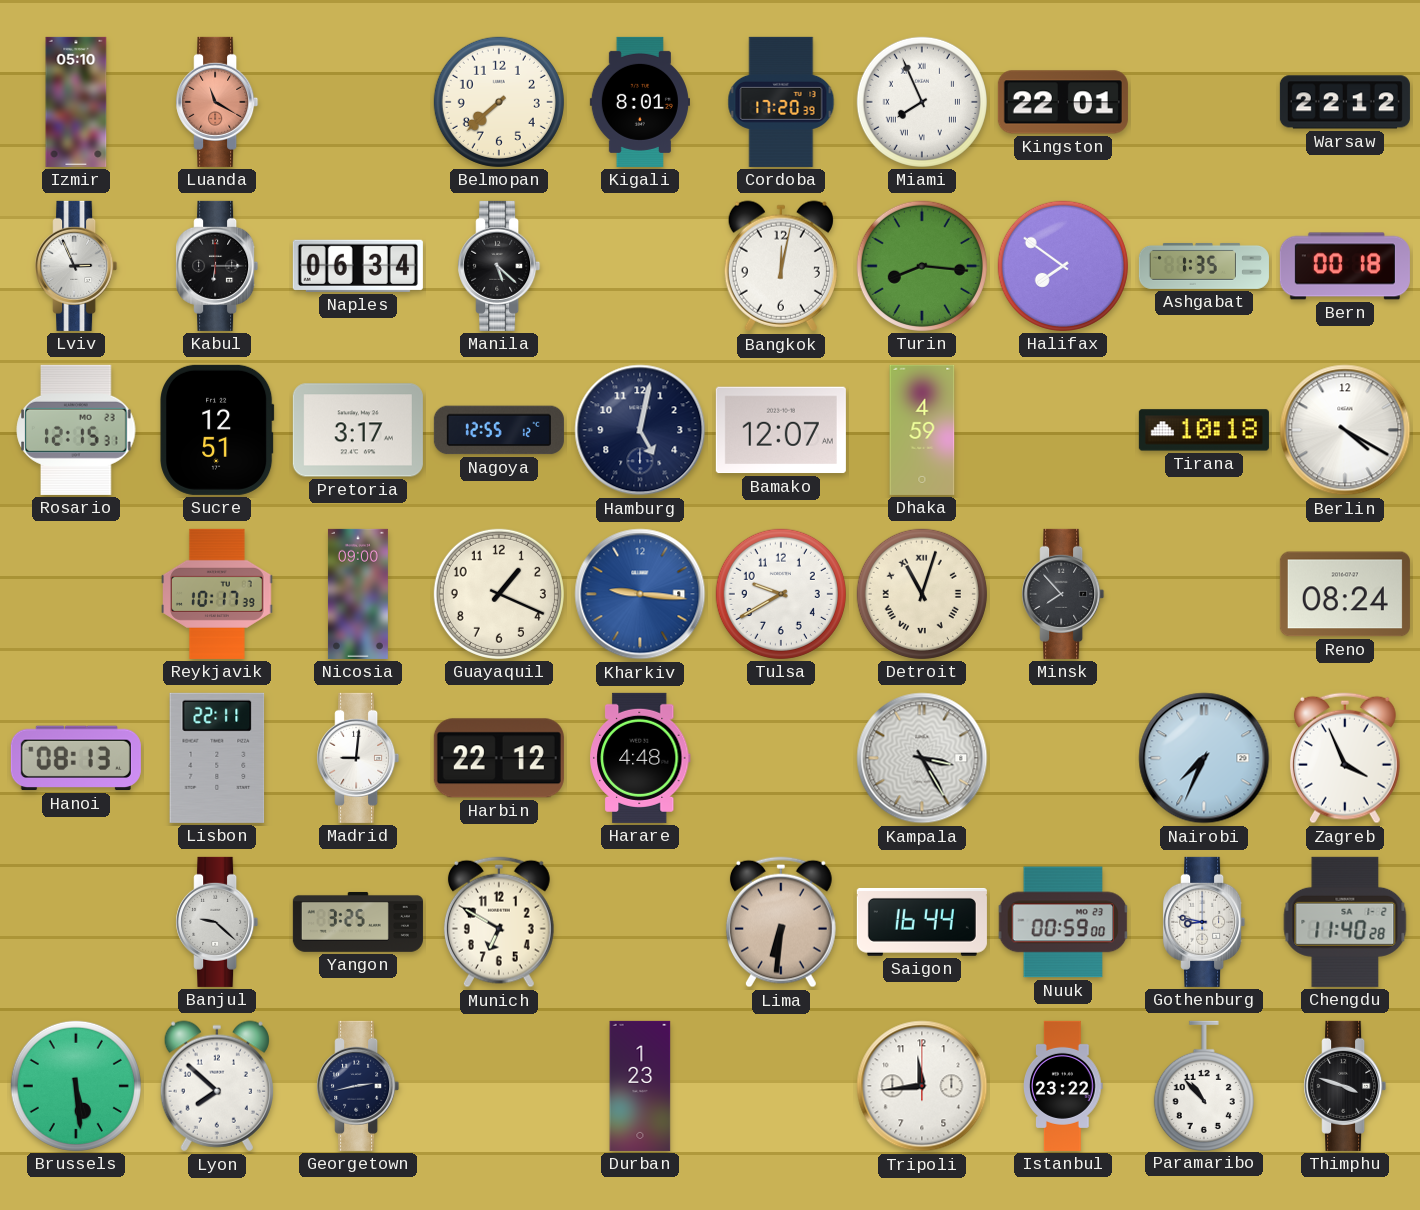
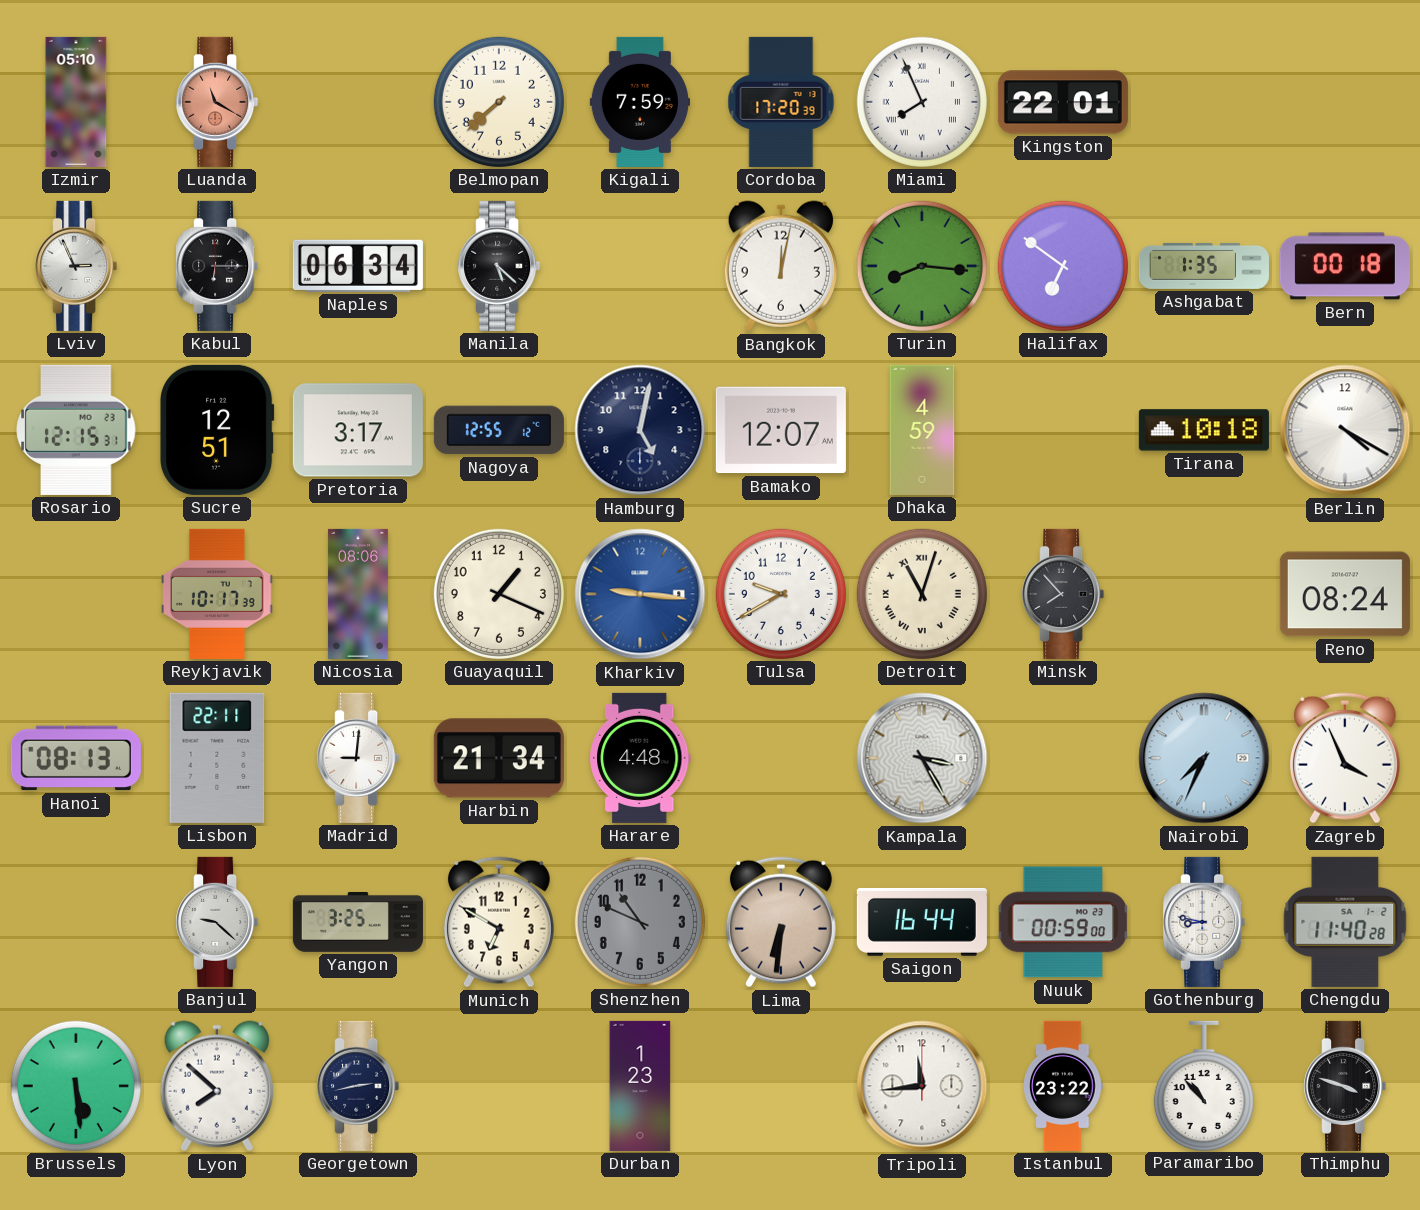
Kigali: 8:01 -> 7:59
Warsaw: 22:12 -> none
Halifax: 7:51 -> 6:51
Nicosia: 09:00 -> 08:06
Harbin: 22:12 -> 21:34
Shenzhen: none -> 10:49
